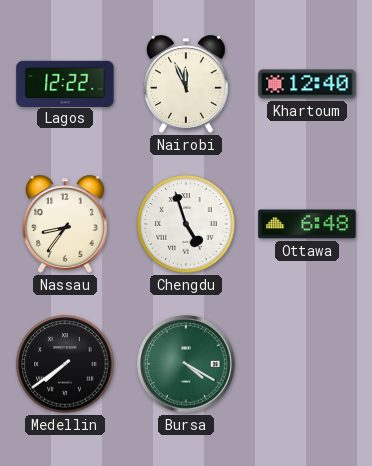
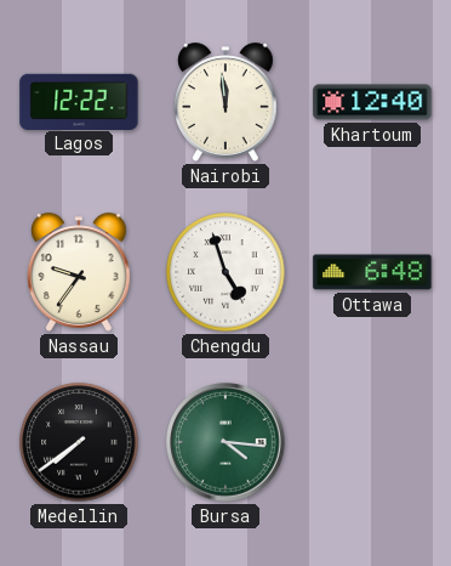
Nairobi: 11:56 -> 11:59
Nassau: 8:36 -> 9:36
Bursa: 4:20 -> 4:16
